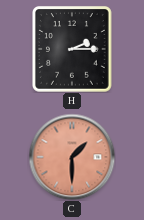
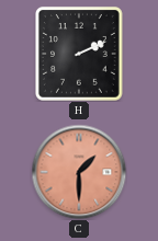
H: 2:15 -> 2:11
